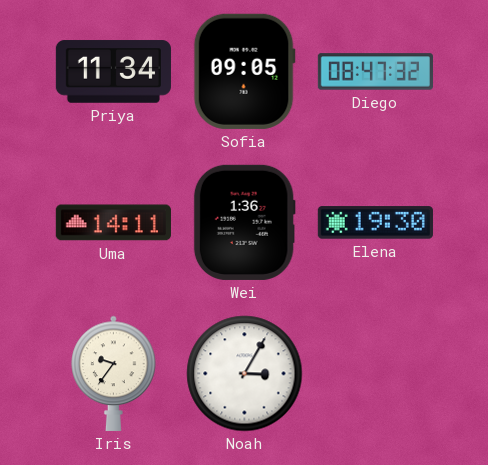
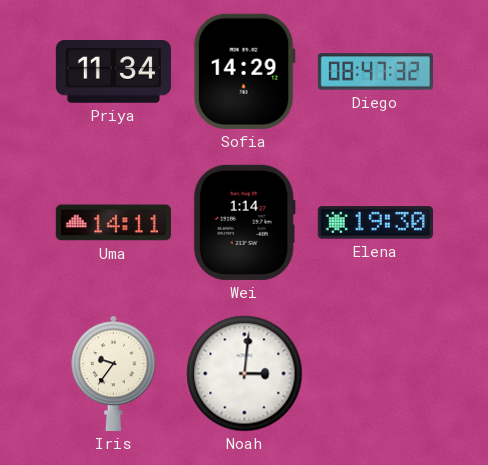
Sofia: 09:05 -> 14:29
Wei: 1:36 -> 1:14
Noah: 3:05 -> 3:01
